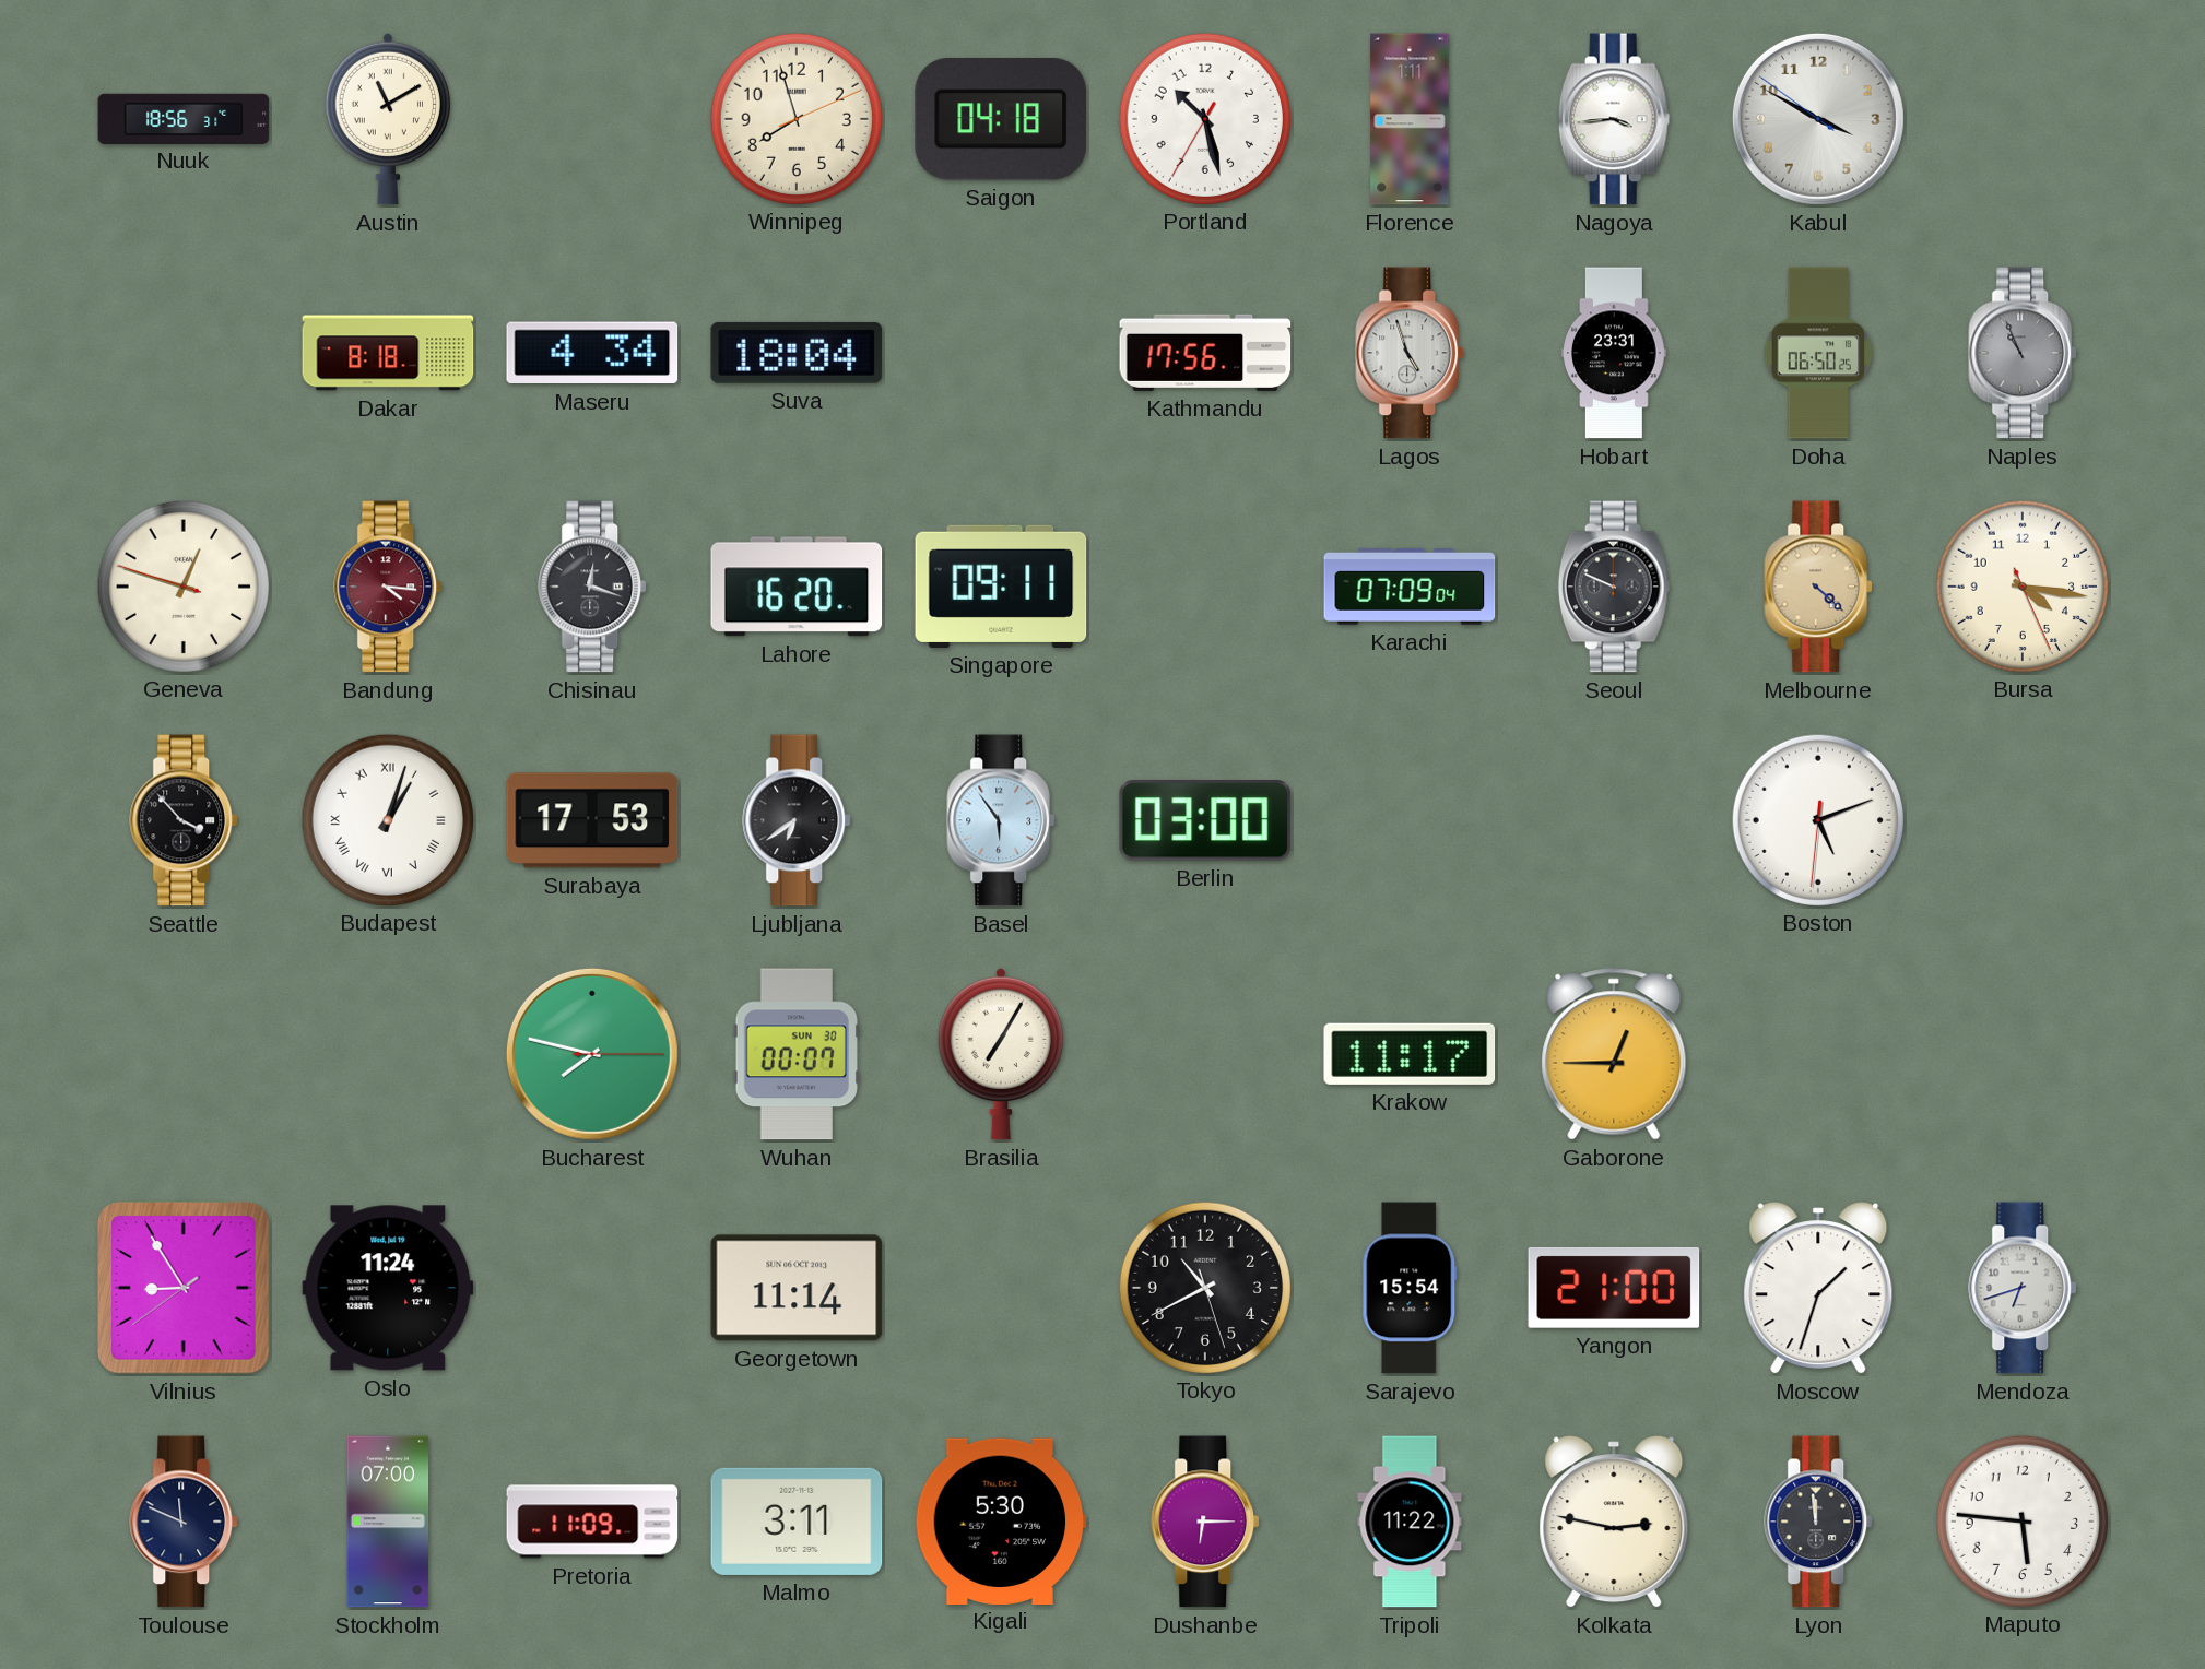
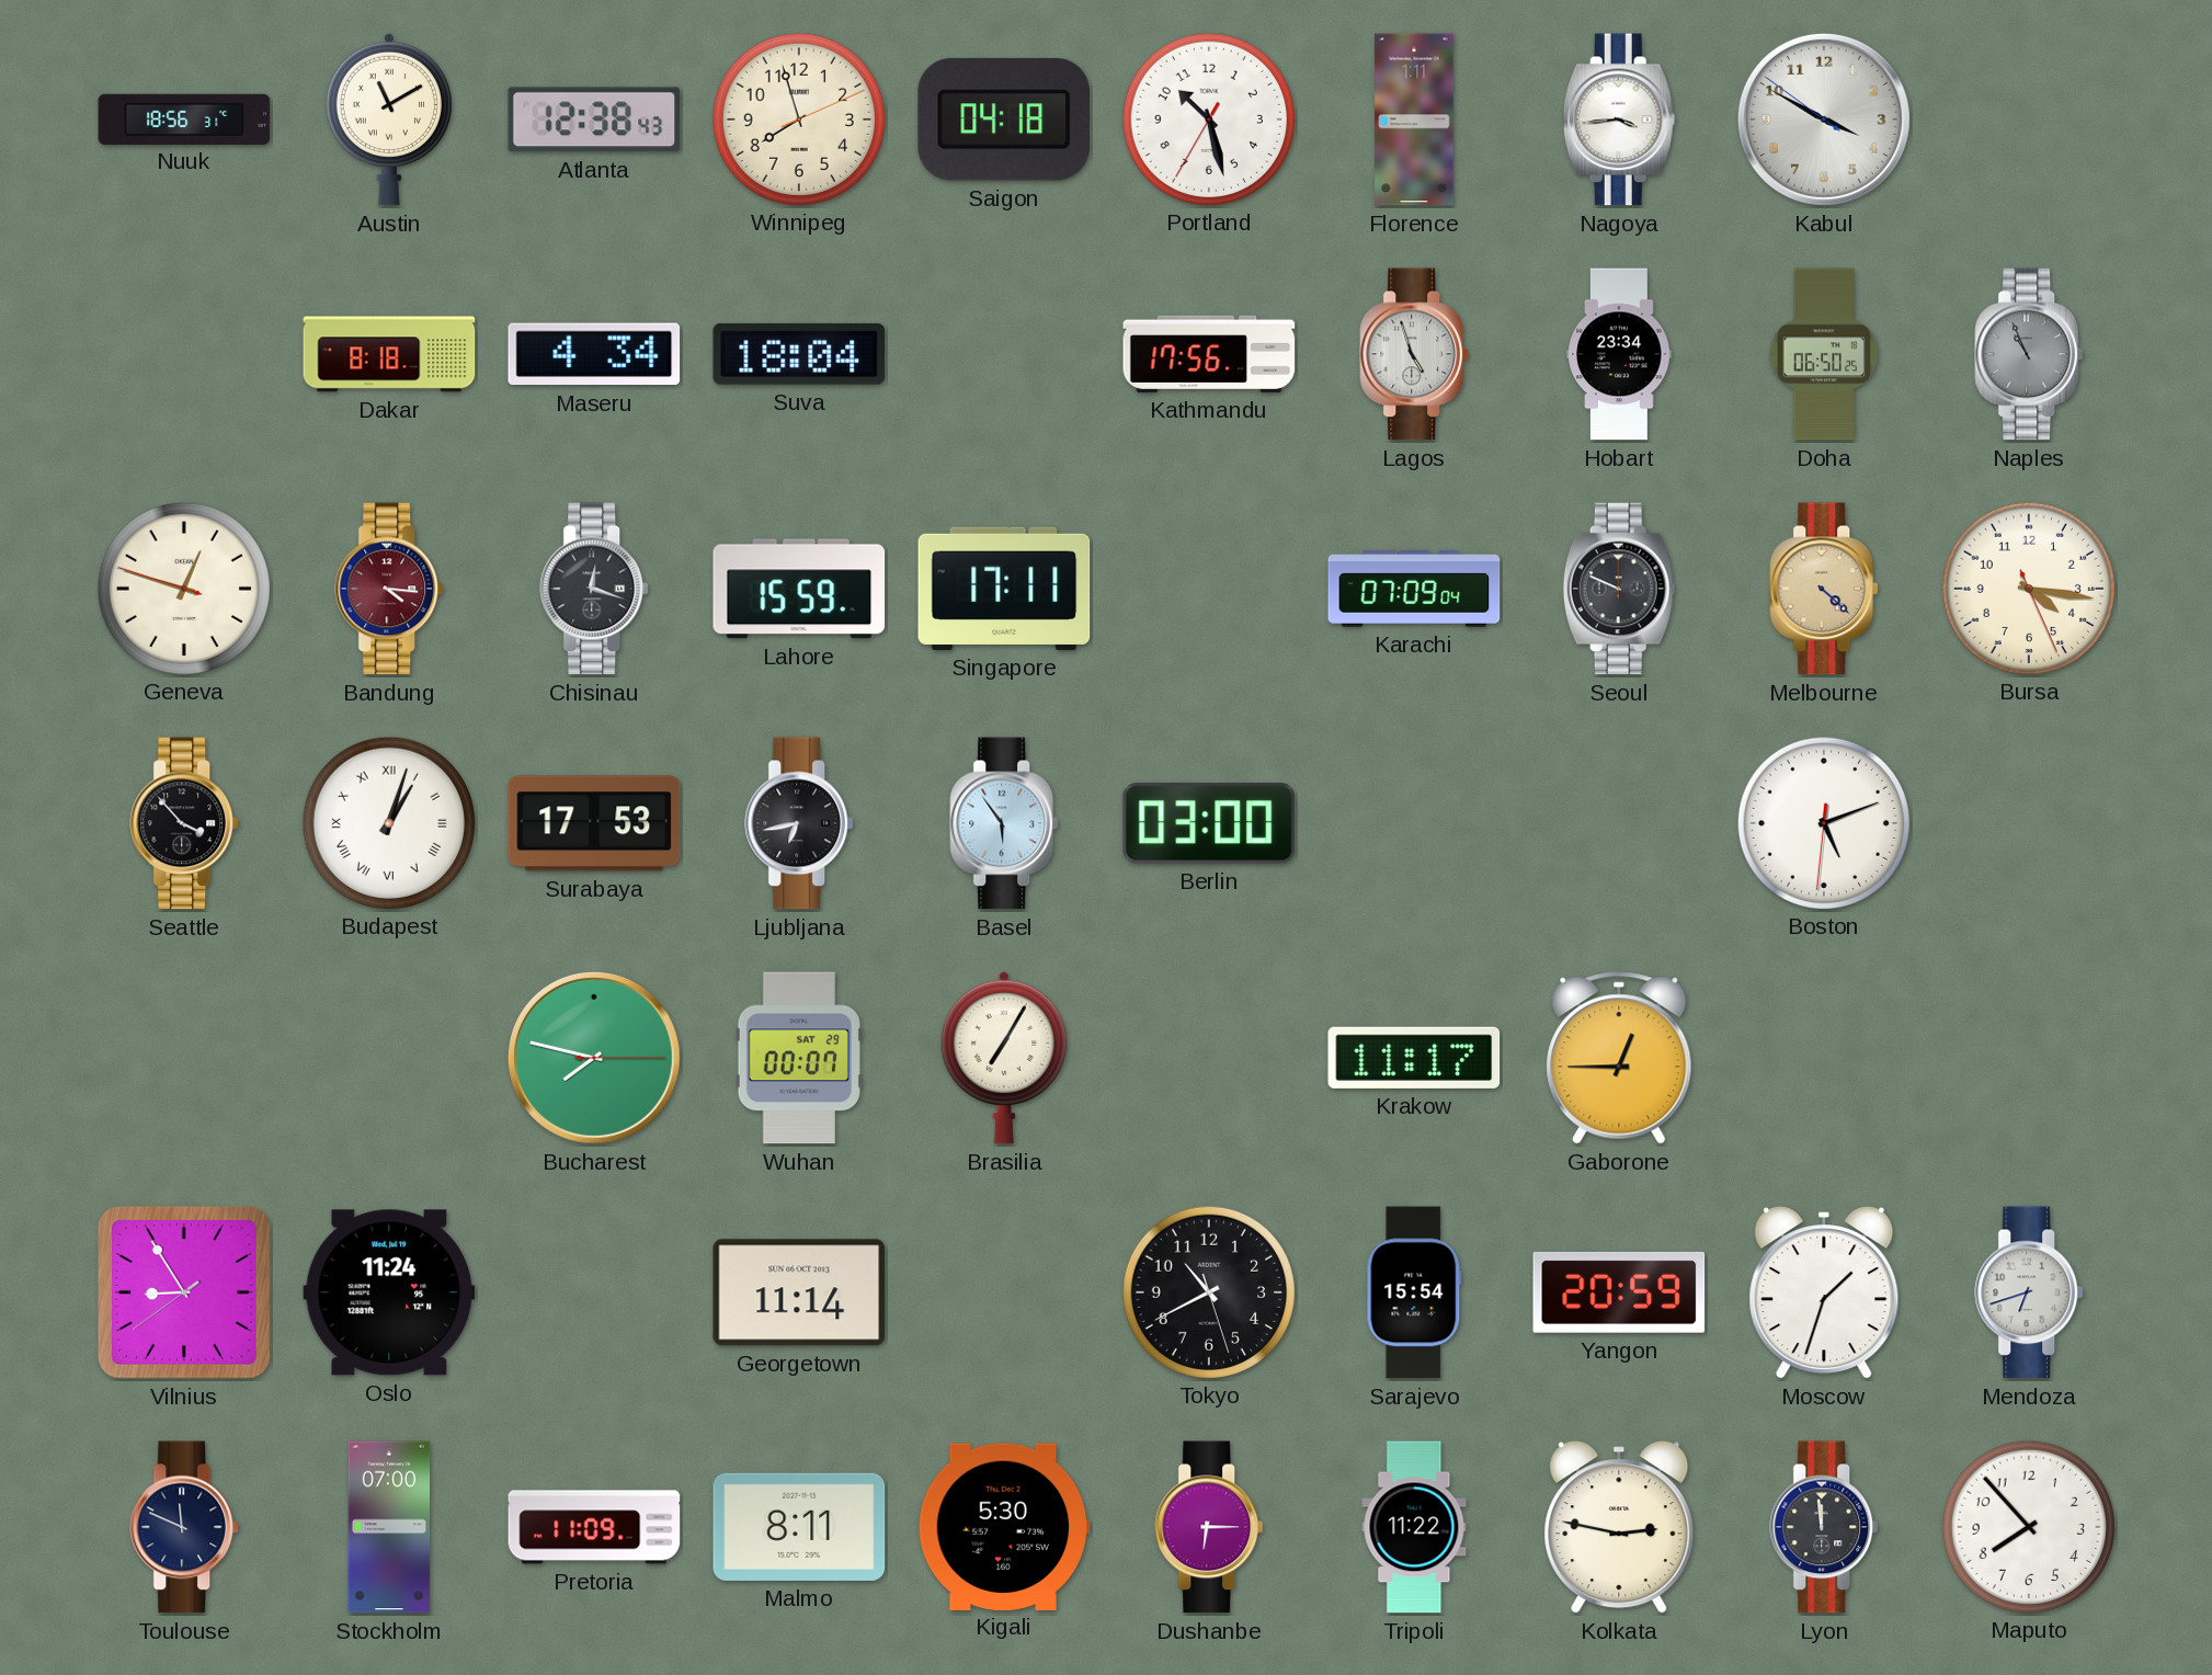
Atlanta: none -> 12:38
Hobart: 23:31 -> 23:34
Lahore: 16:20 -> 15:59
Singapore: 09:11 -> 17:11
Ljubljana: 6:39 -> 6:43
Wuhan date: SUN 30 -> SAT 29
Yangon: 21:00 -> 20:59
Malmo: 3:11 -> 8:11
Maputo: 5:46 -> 7:53
